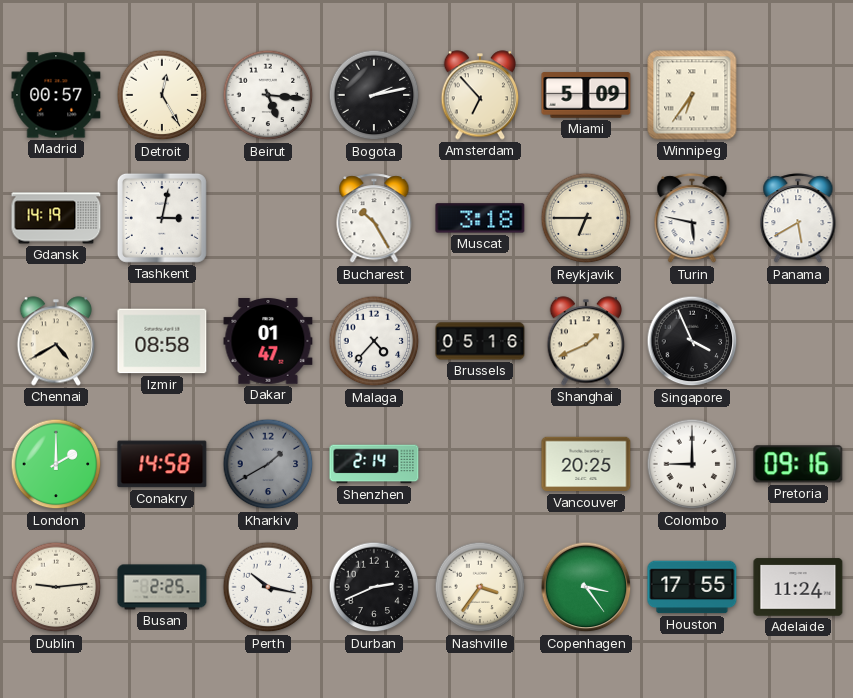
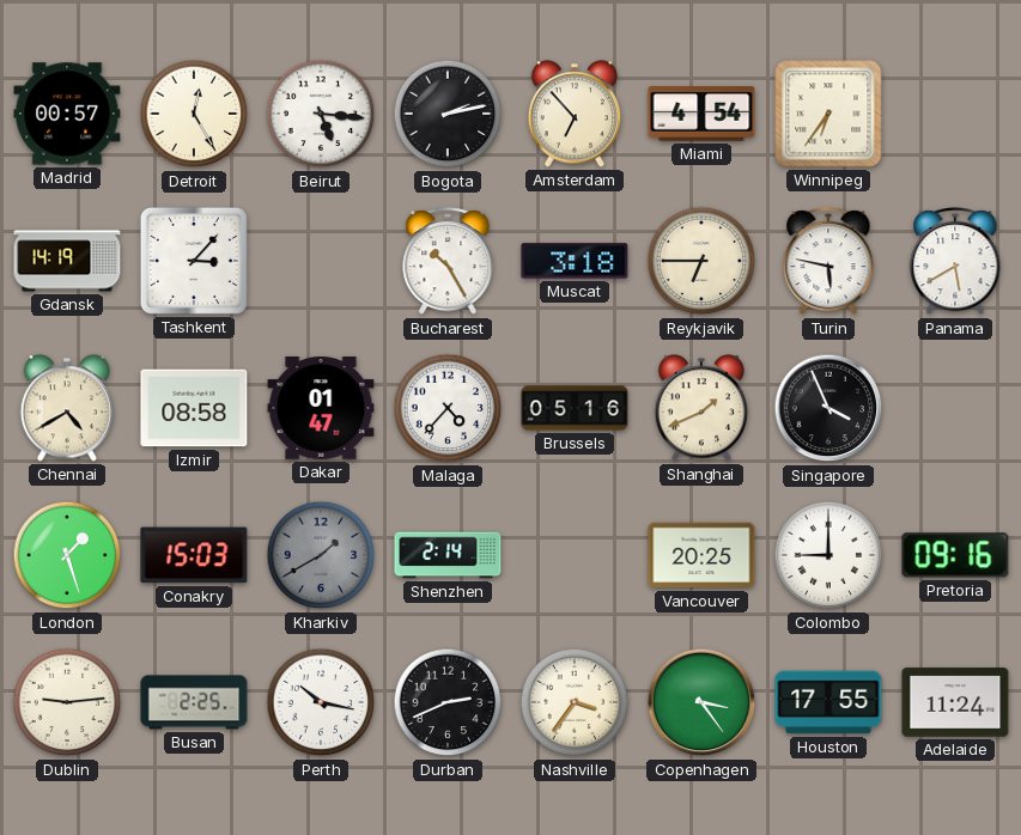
Miami: 5:09 -> 4:54
Tashkent: 3:02 -> 3:07
London: 2:00 -> 1:27
Conakry: 14:58 -> 15:03
